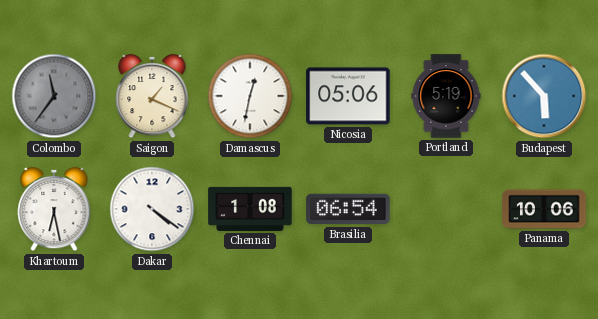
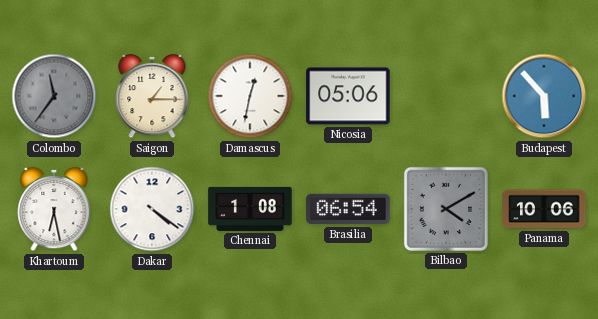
Saigon: 1:19 -> 1:15
Portland: 5:19 -> none
Bilbao: none -> 4:10
